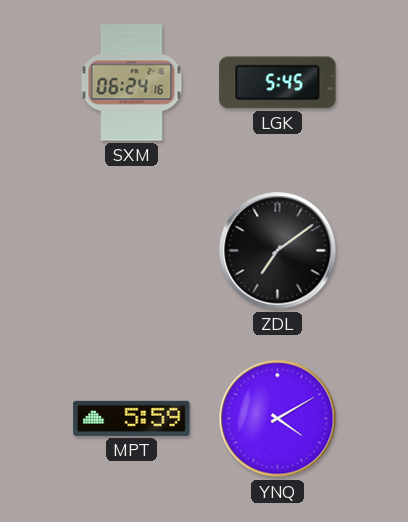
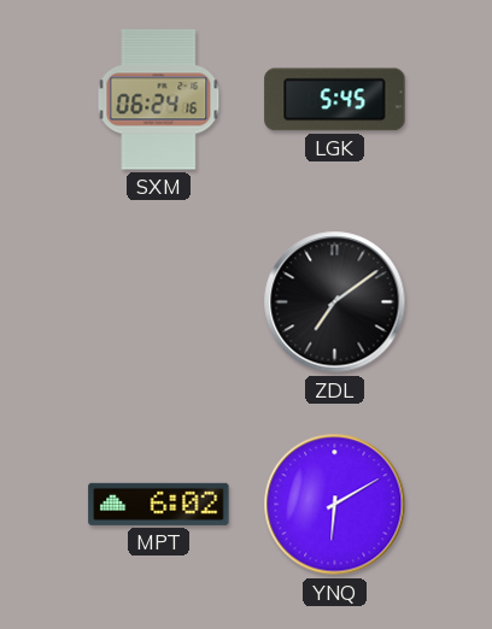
MPT: 5:59 -> 6:02
YNQ: 4:10 -> 6:10
